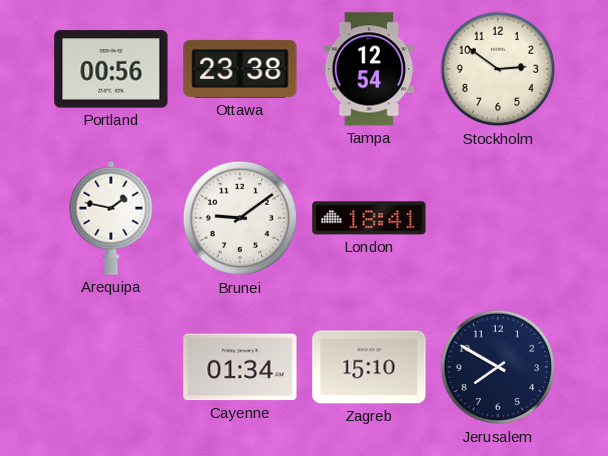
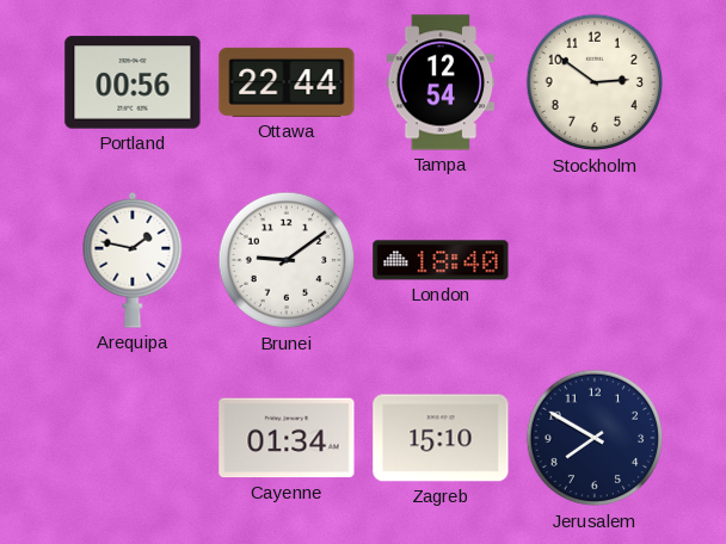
Ottawa: 23:38 -> 22:44
London: 18:41 -> 18:40
